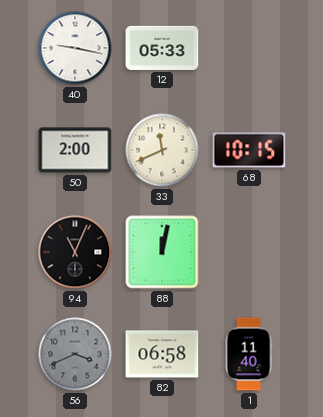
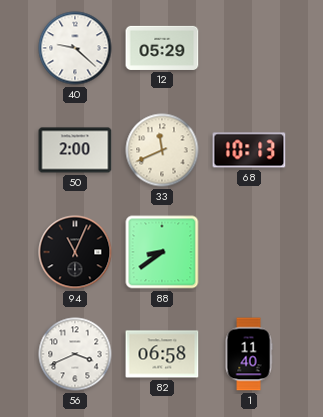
40: 9:17 -> 9:22
12: 05:33 -> 05:29
68: 10:15 -> 10:13
88: 12:02 -> 8:39
56 dial: grey -> white
